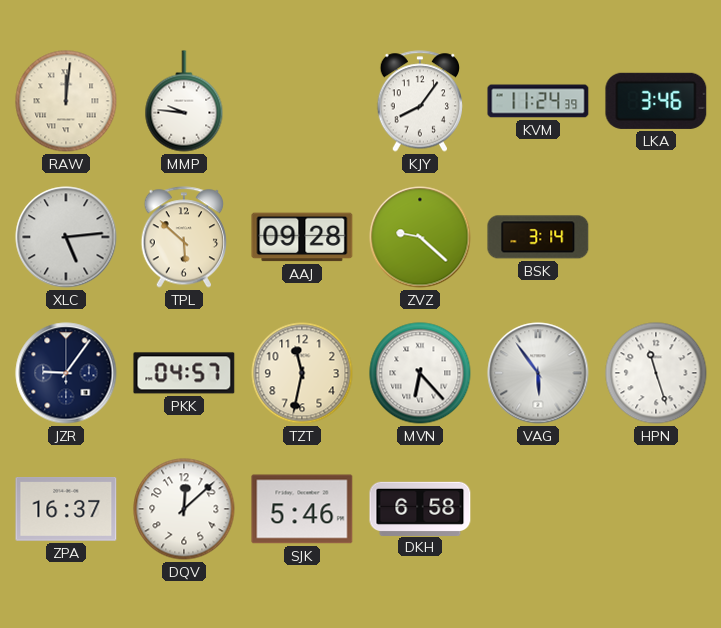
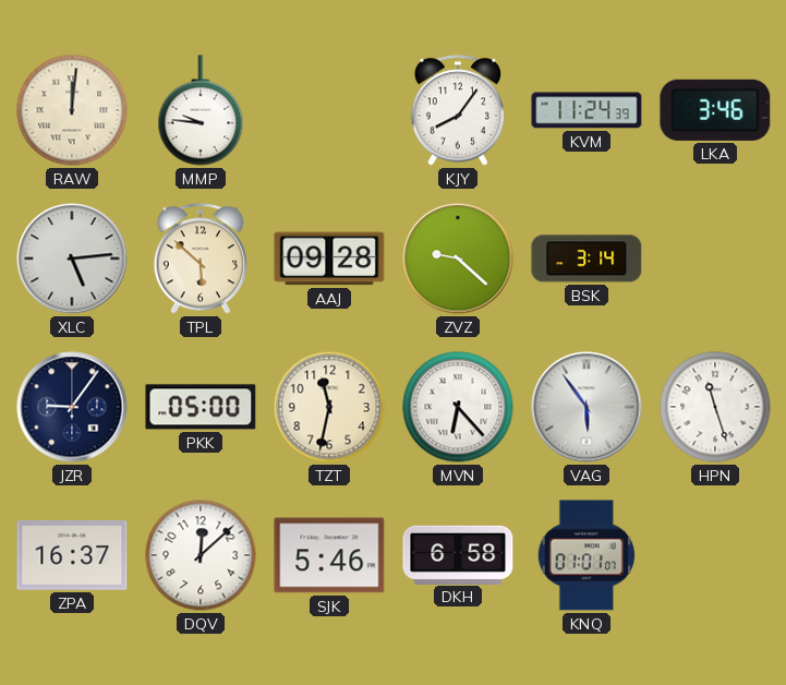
PKK: 04:57 -> 05:00
KNQ: none -> 01:01
